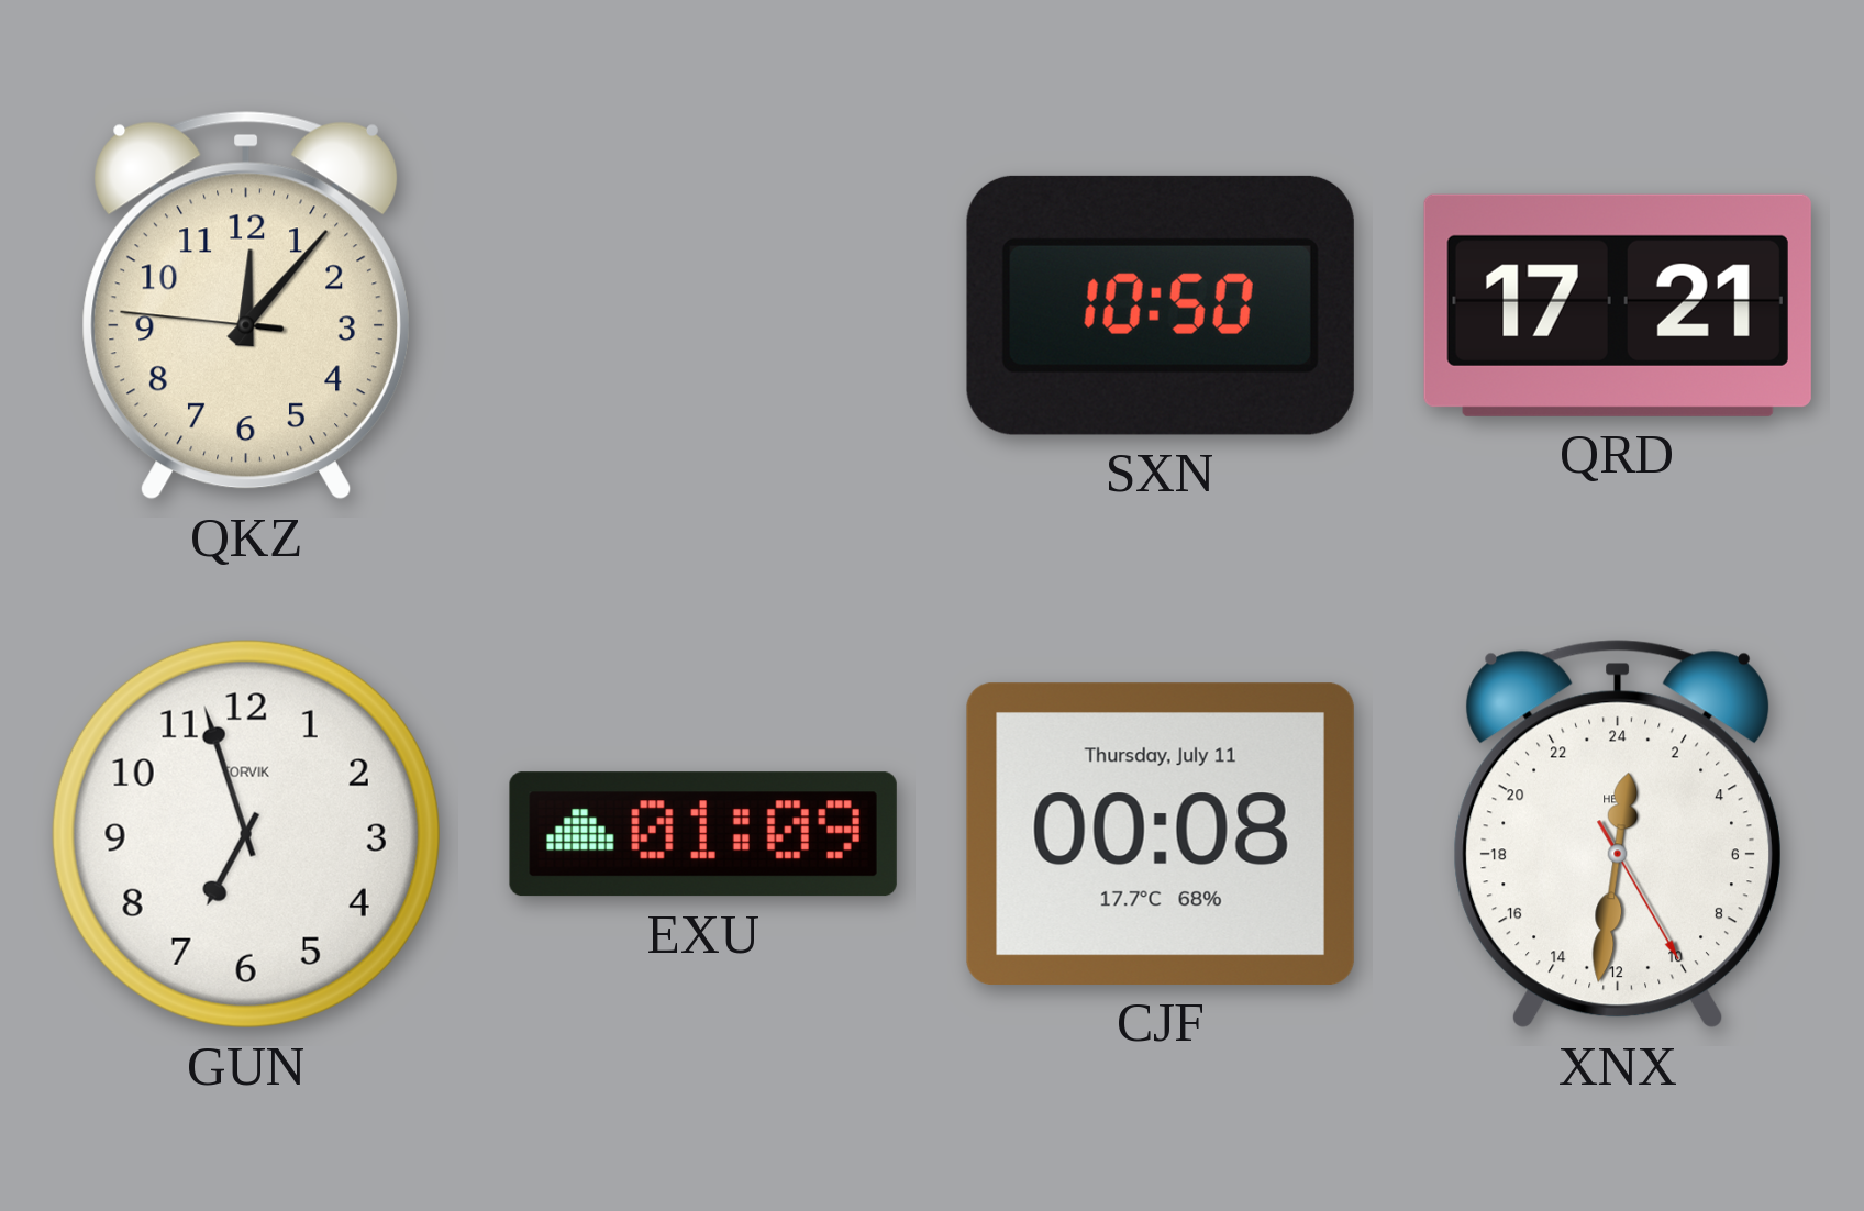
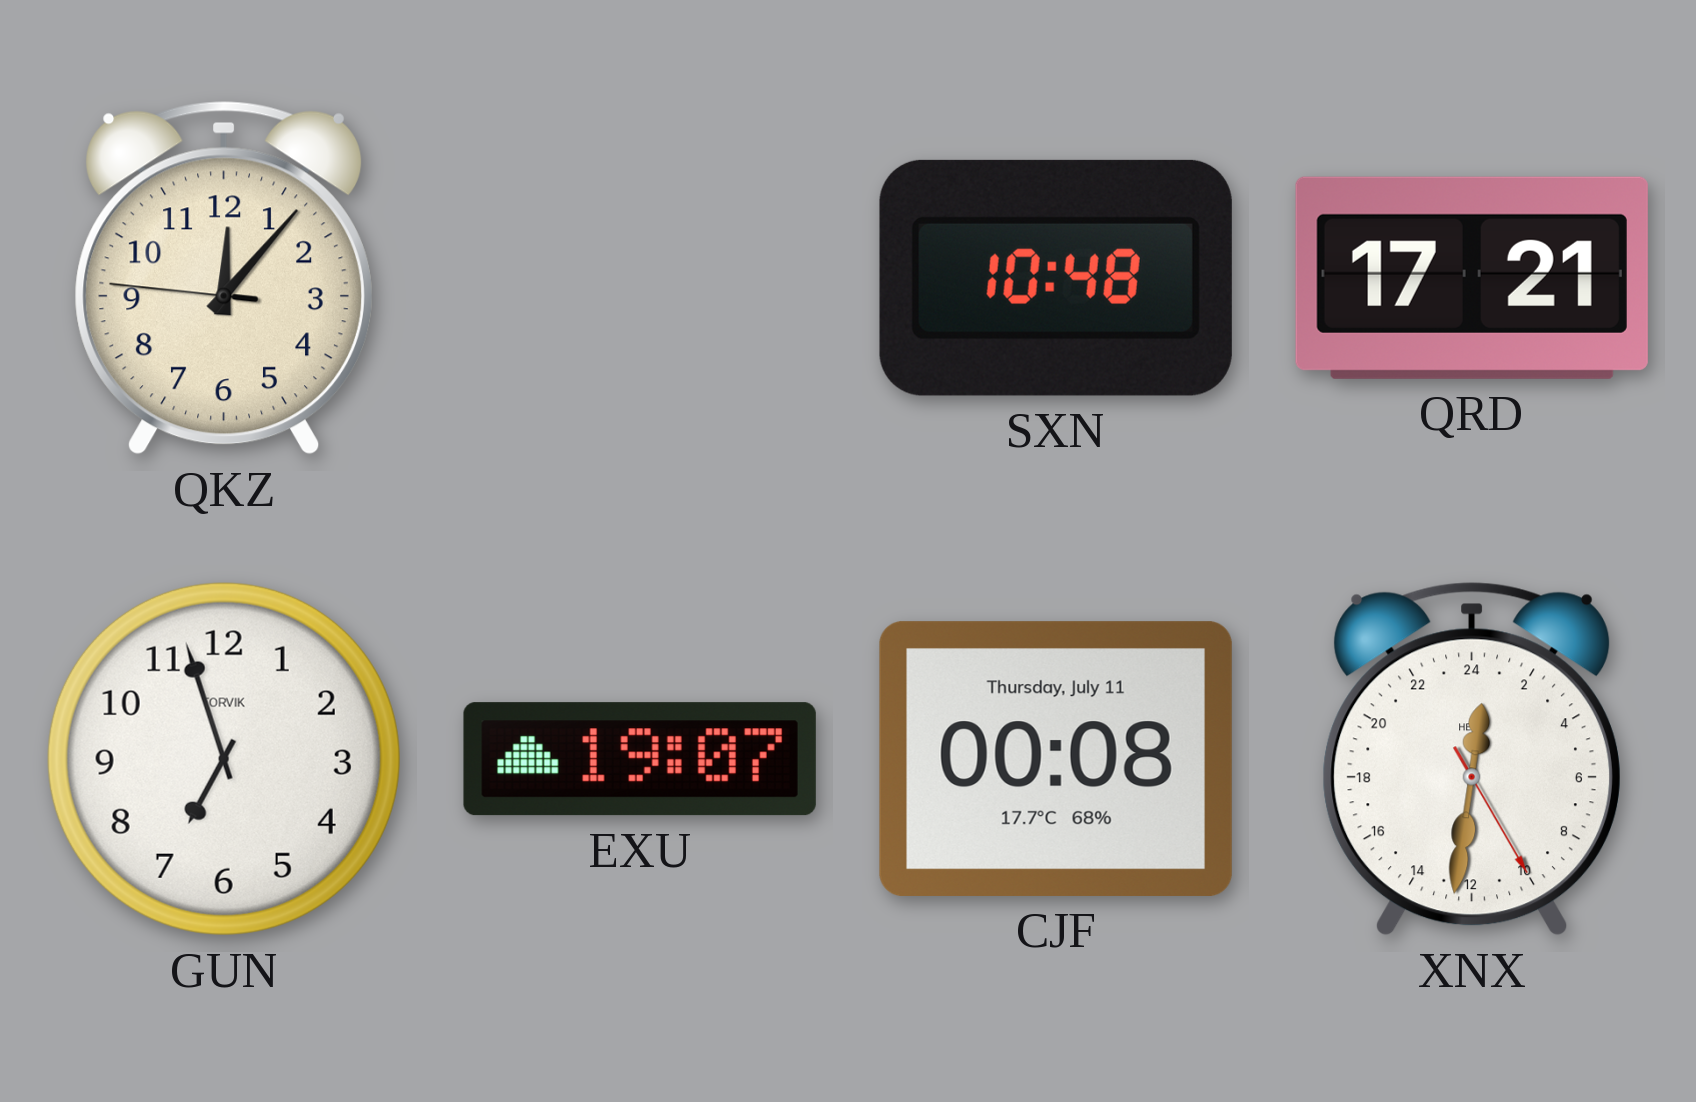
SXN: 10:50 -> 10:48
EXU: 01:09 -> 19:07
